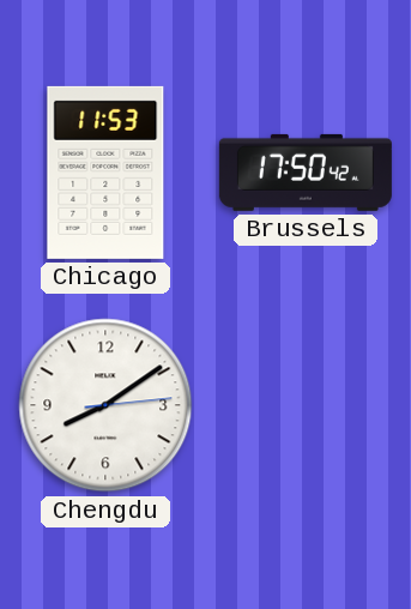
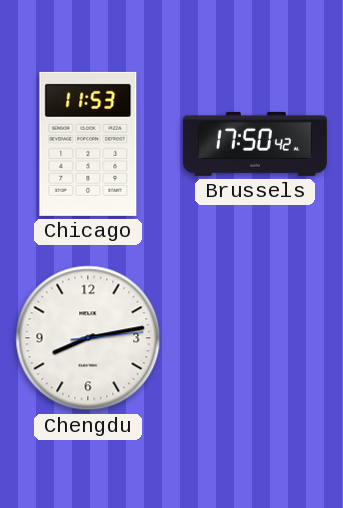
Chengdu: 8:09 -> 8:13
